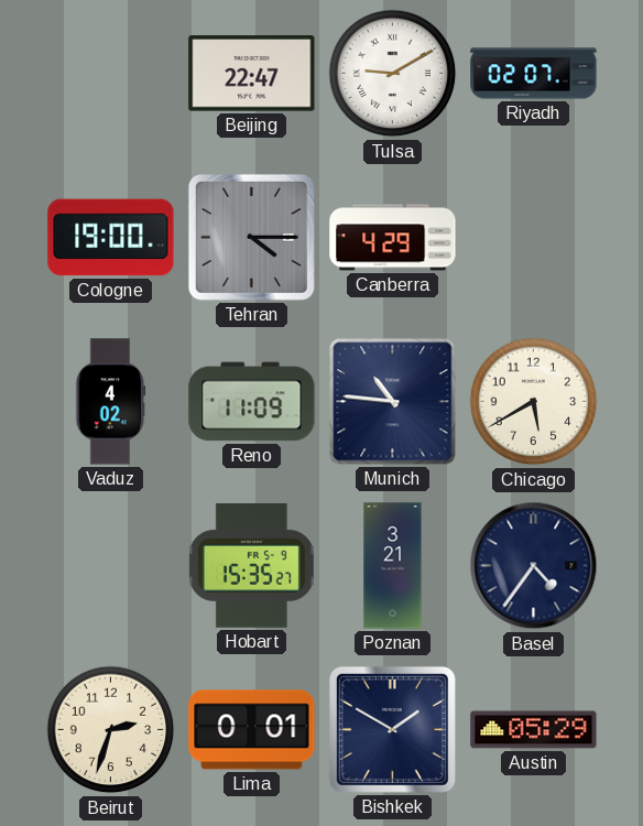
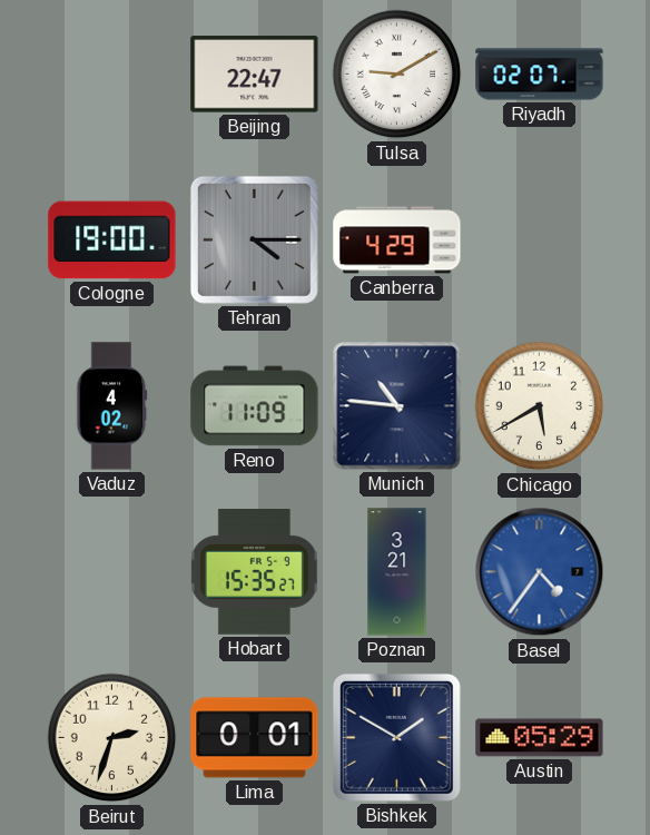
Basel dial: navy -> blue
